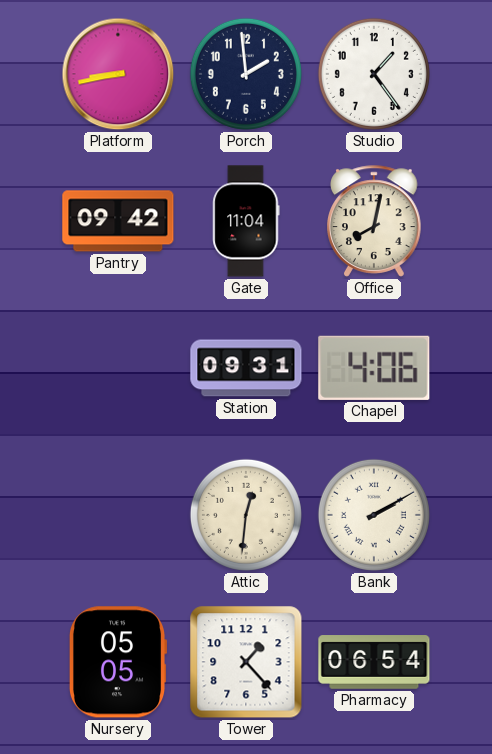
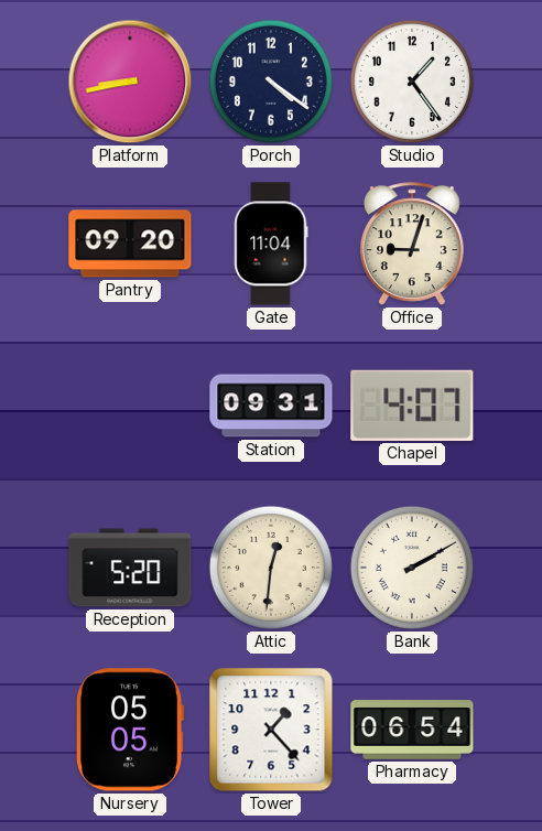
Porch: 1:59 -> 4:21
Pantry: 09:42 -> 09:20
Office: 8:02 -> 9:03
Chapel: 4:06 -> 4:07
Reception: none -> 5:20
